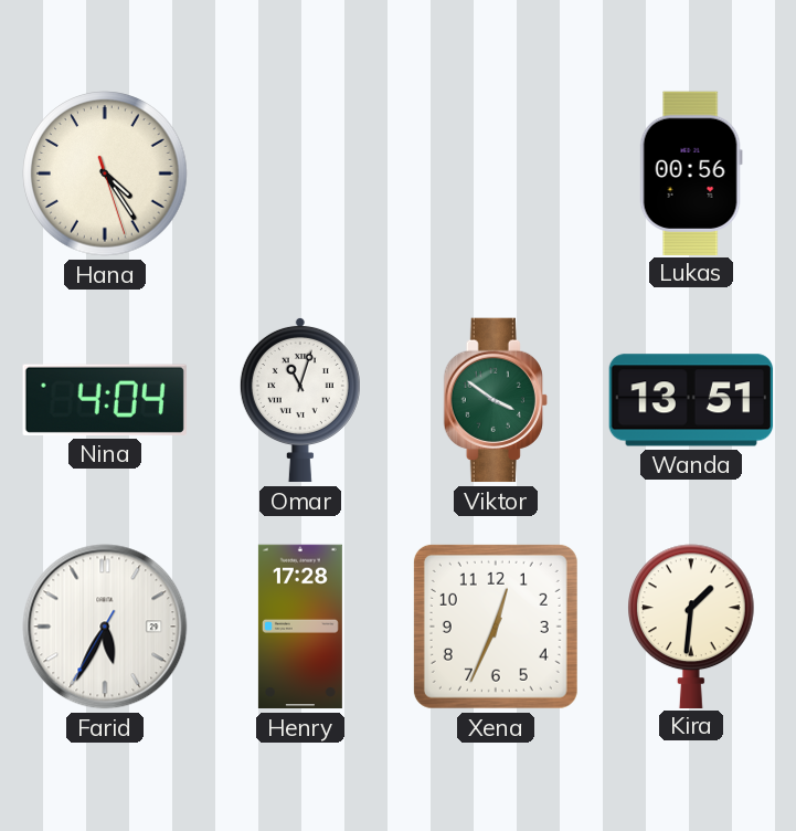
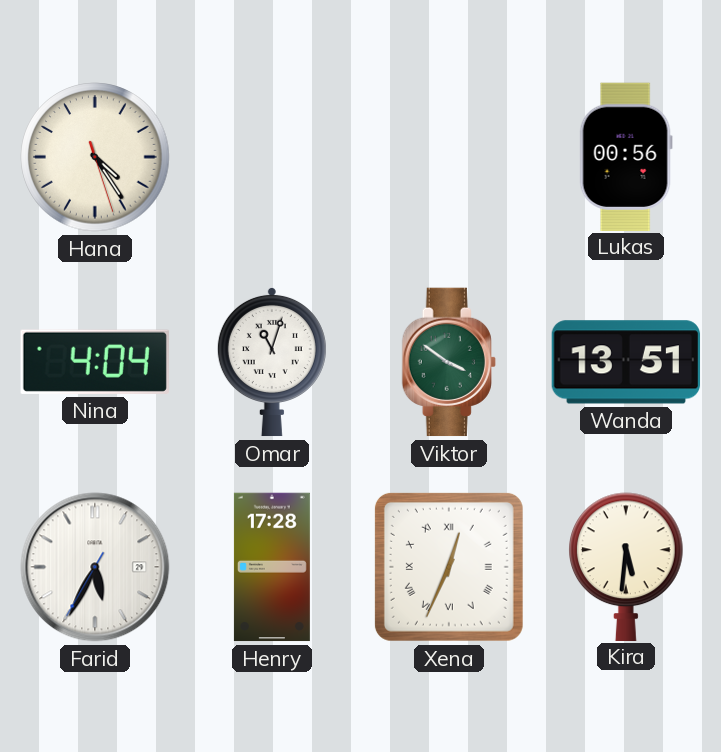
Xena numerals: Arabic -> Roman
Kira: 1:31 -> 5:31
